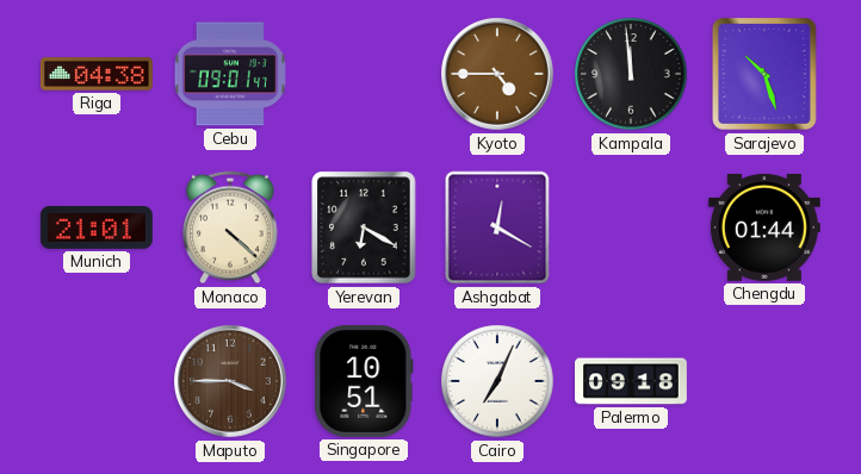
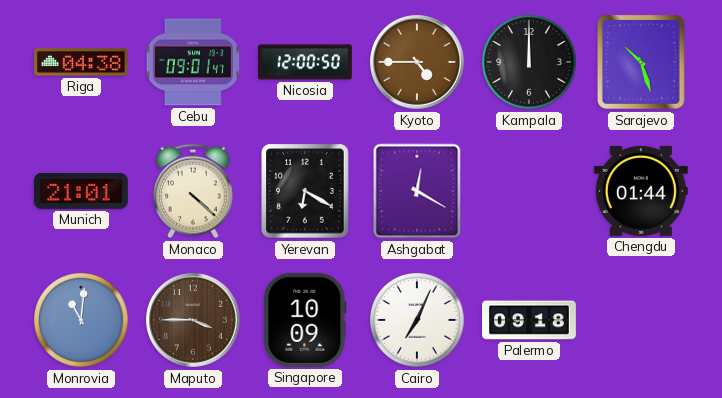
Nicosia: none -> 12:00
Kampala: 11:59 -> 12:00
Monrovia: none -> 11:01
Singapore: 10:51 -> 10:09
